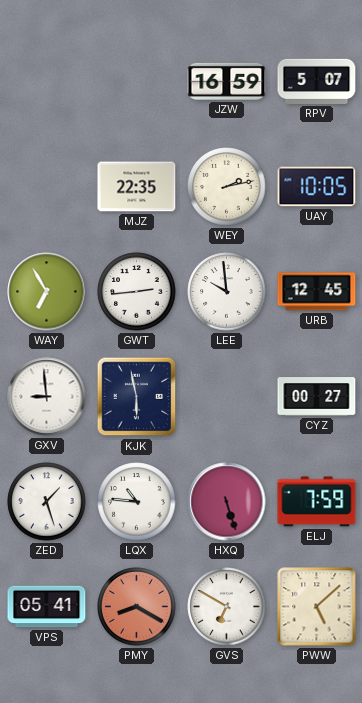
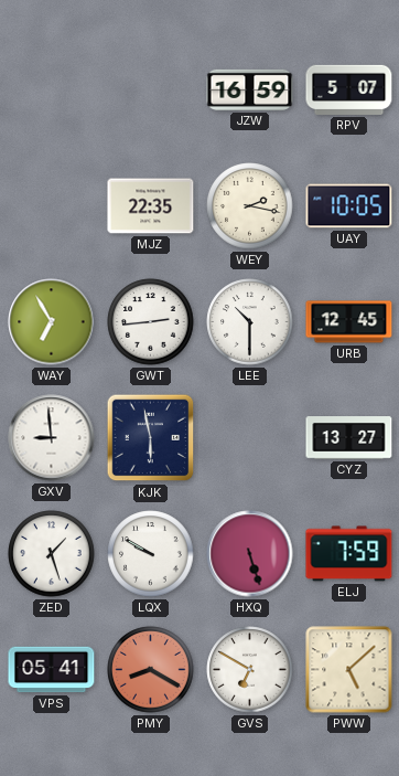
WEY: 2:13 -> 2:17
LEE: 9:59 -> 10:30
CYZ: 00:27 -> 13:27
LQX: 10:46 -> 9:50
